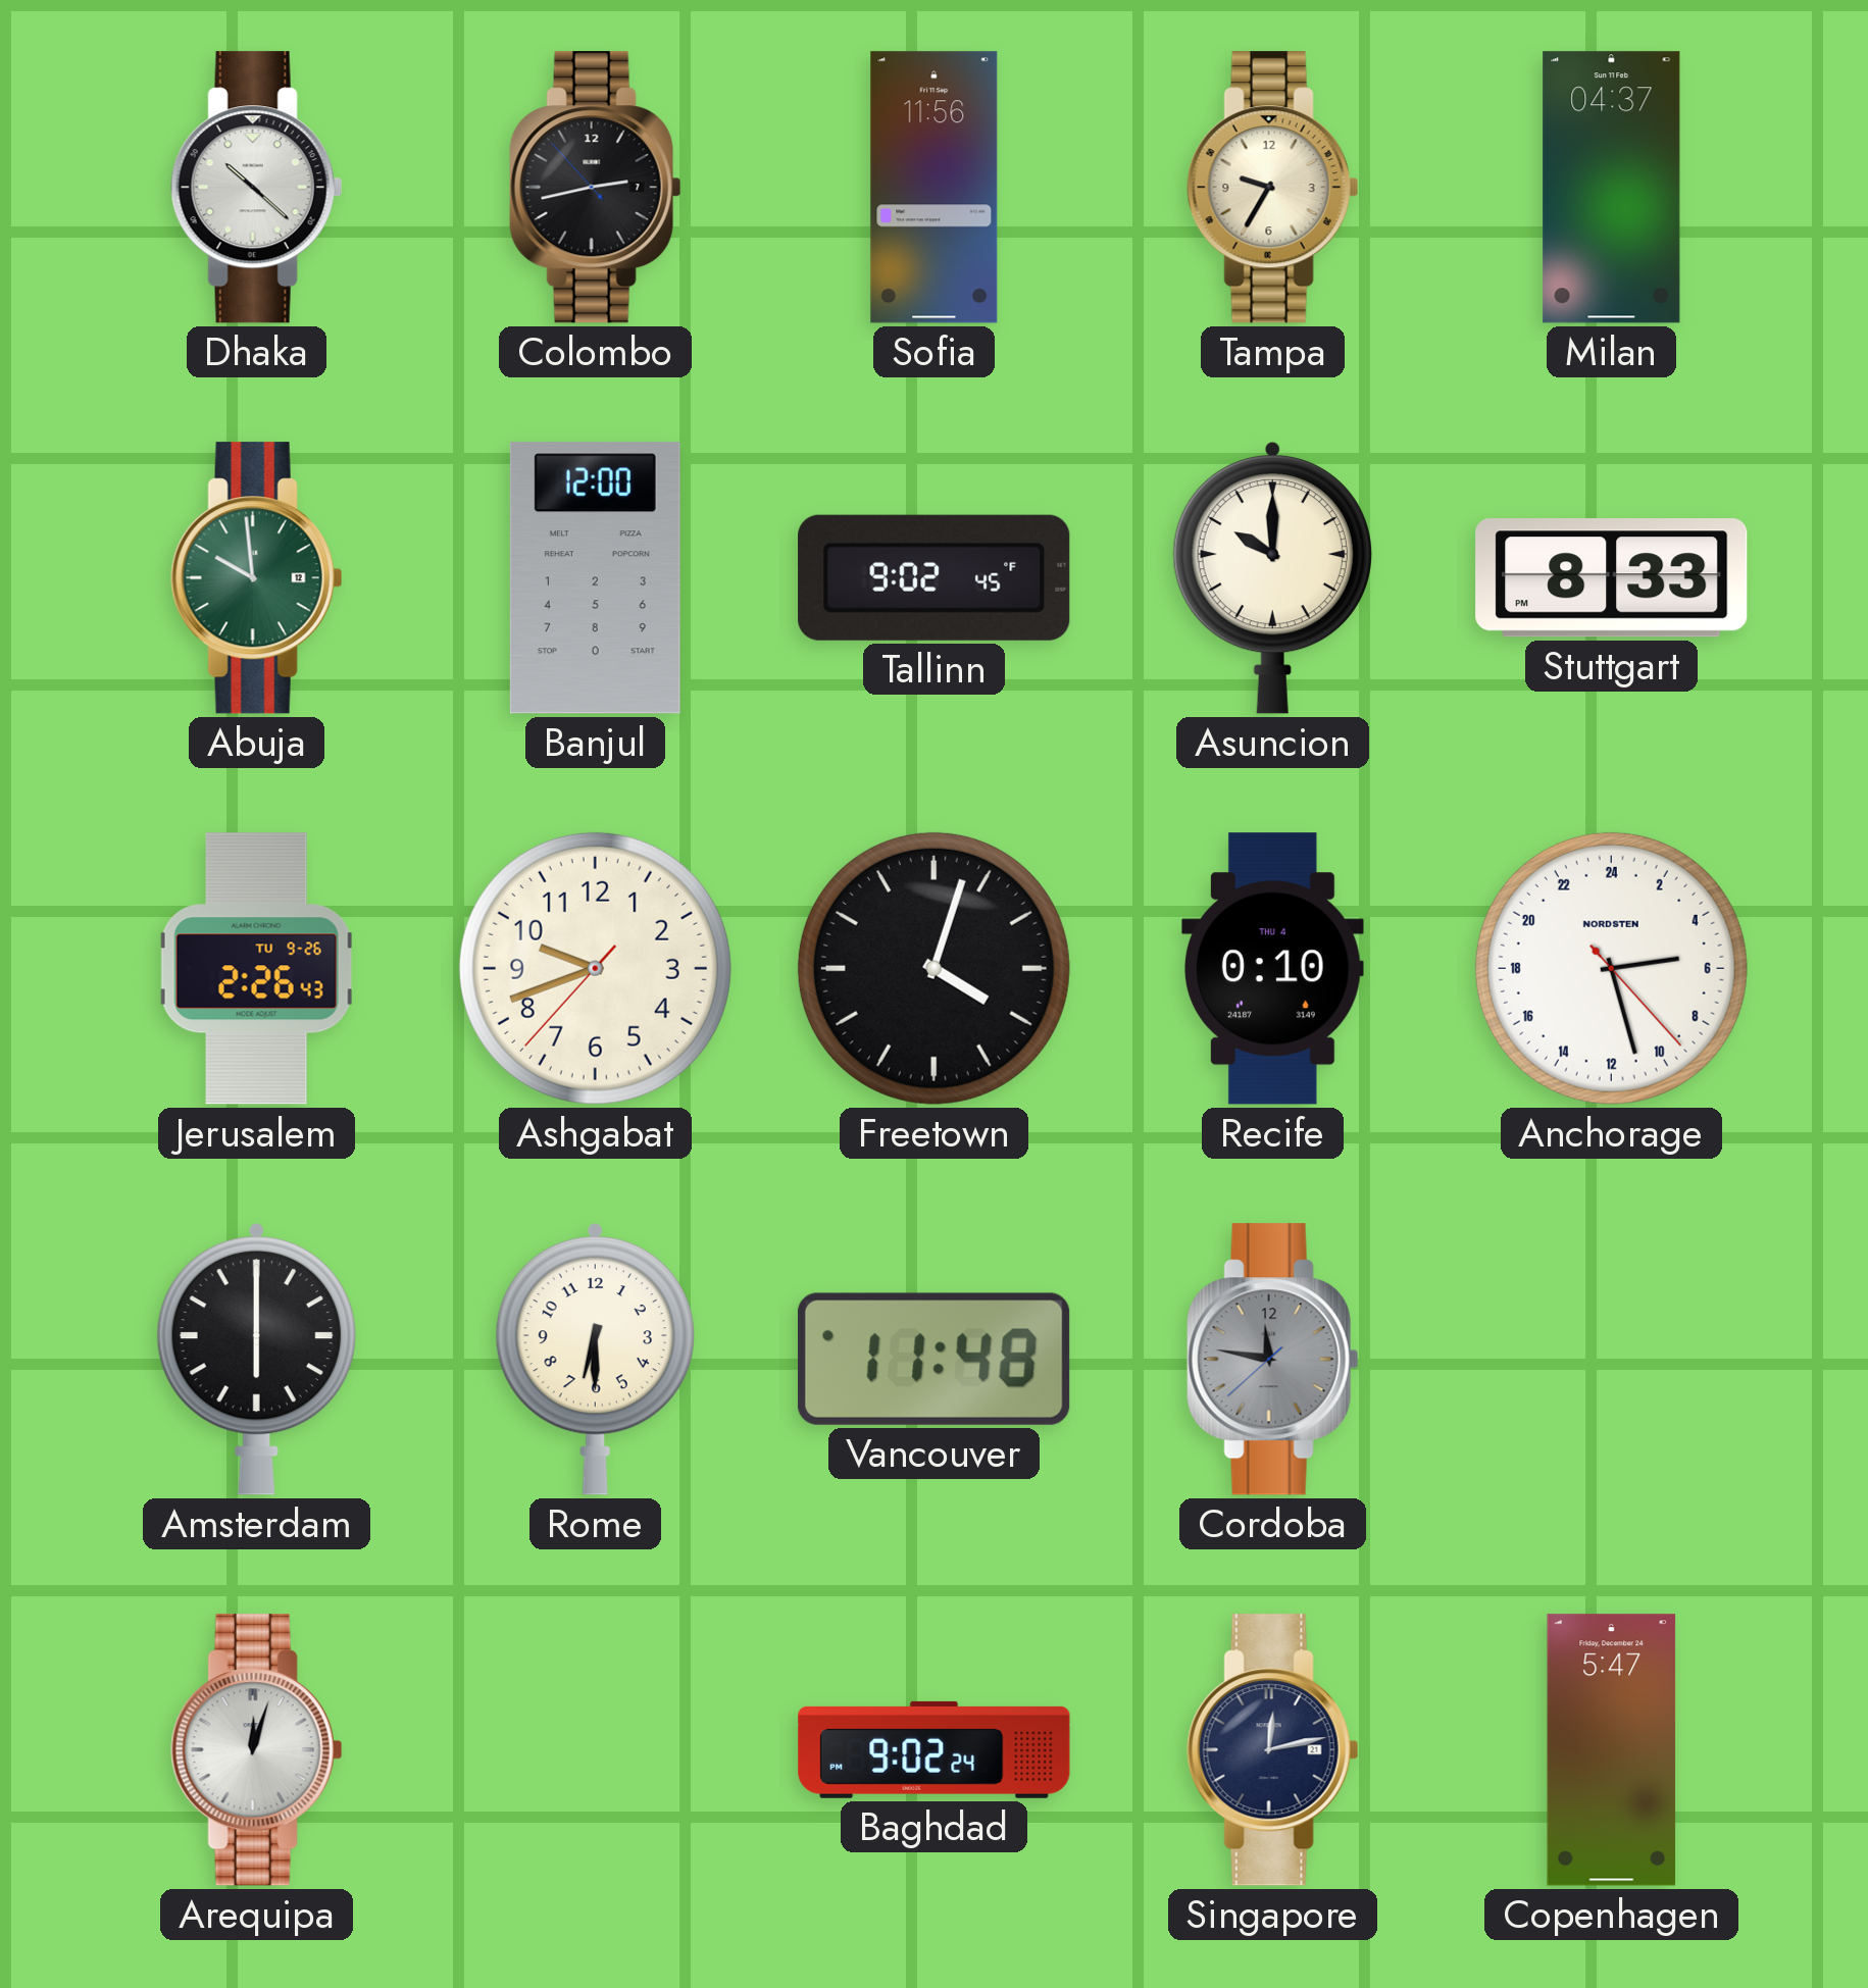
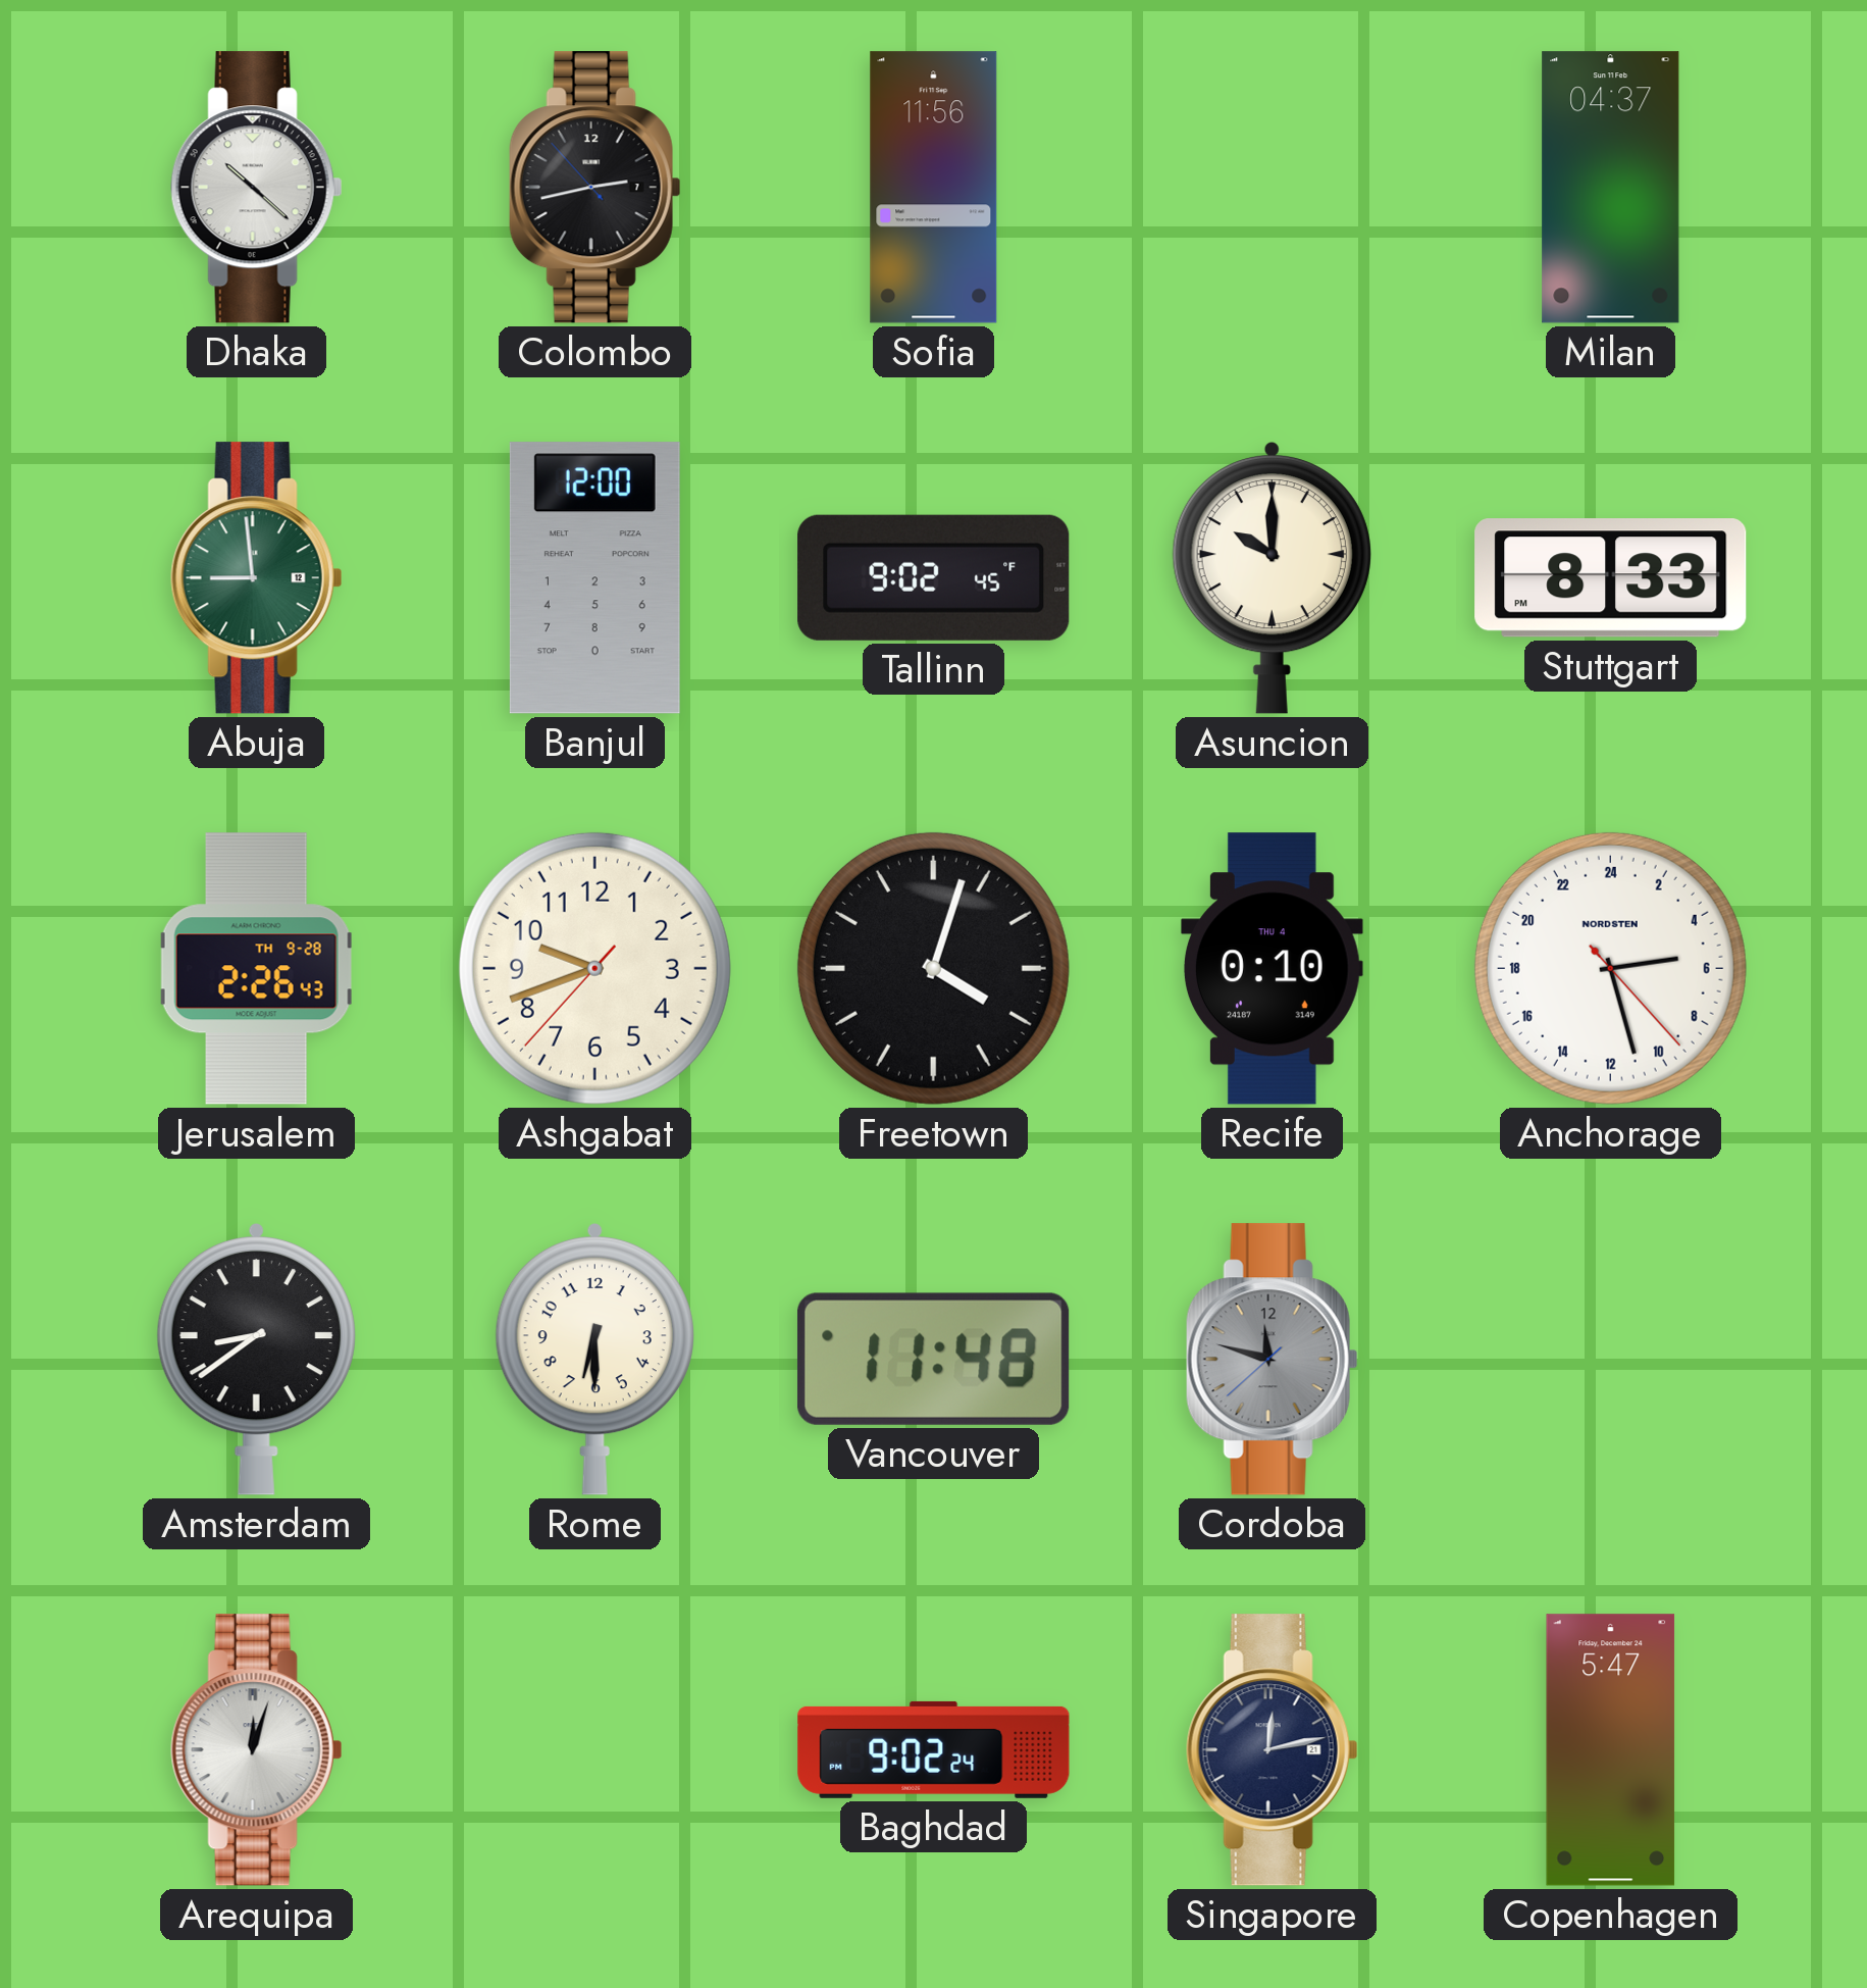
Tampa: 9:35 -> none
Abuja: 9:59 -> 8:59
Jerusalem date: TU 9-26 -> TH 9-28
Amsterdam: 6:00 -> 8:39
Cordoba: 11:46 -> 11:47
